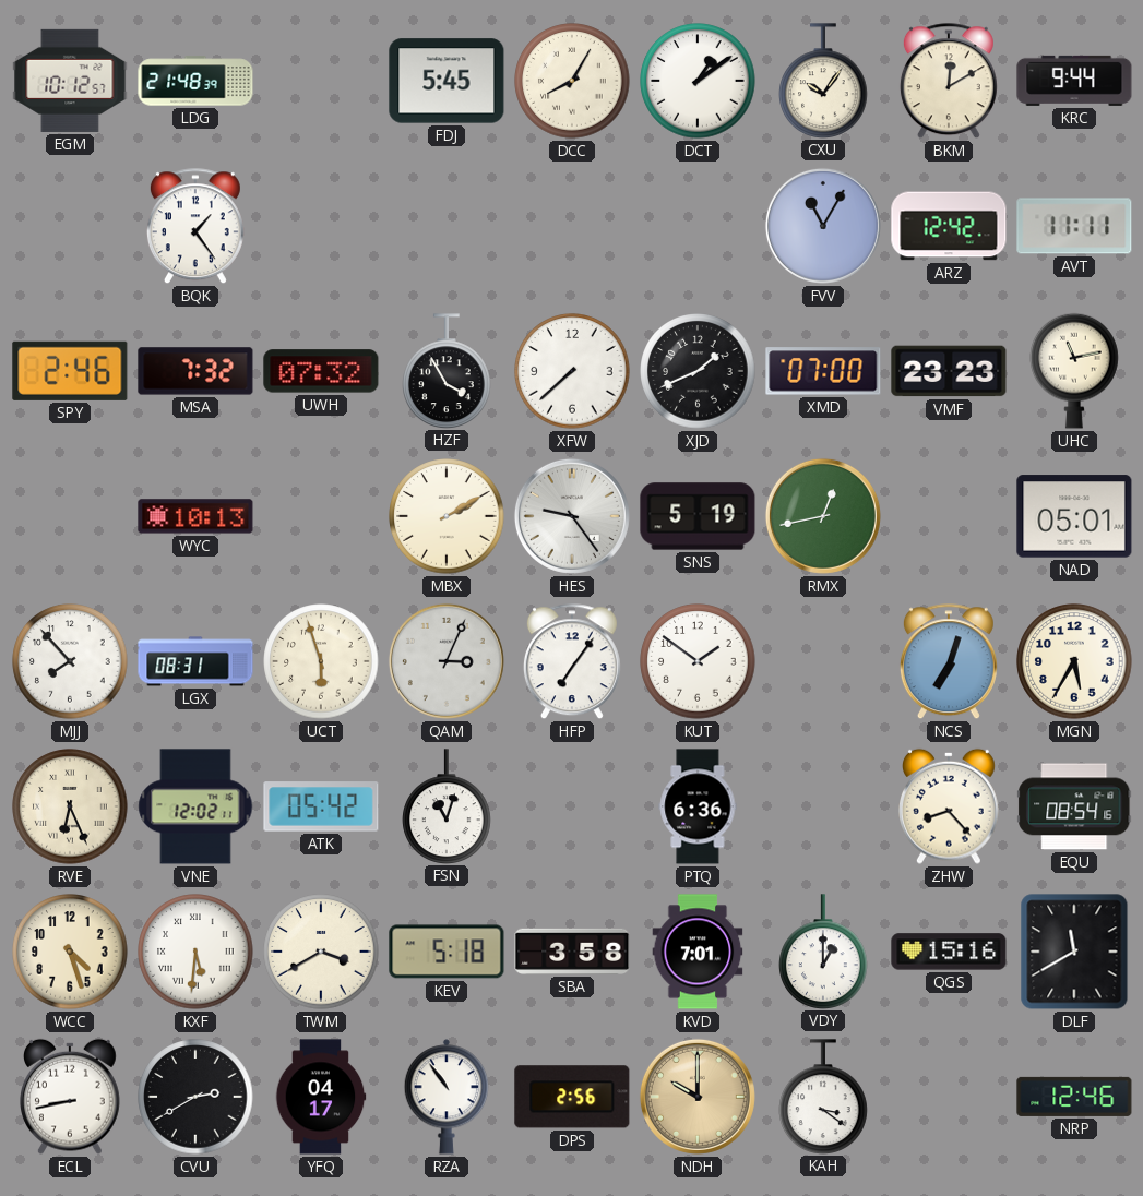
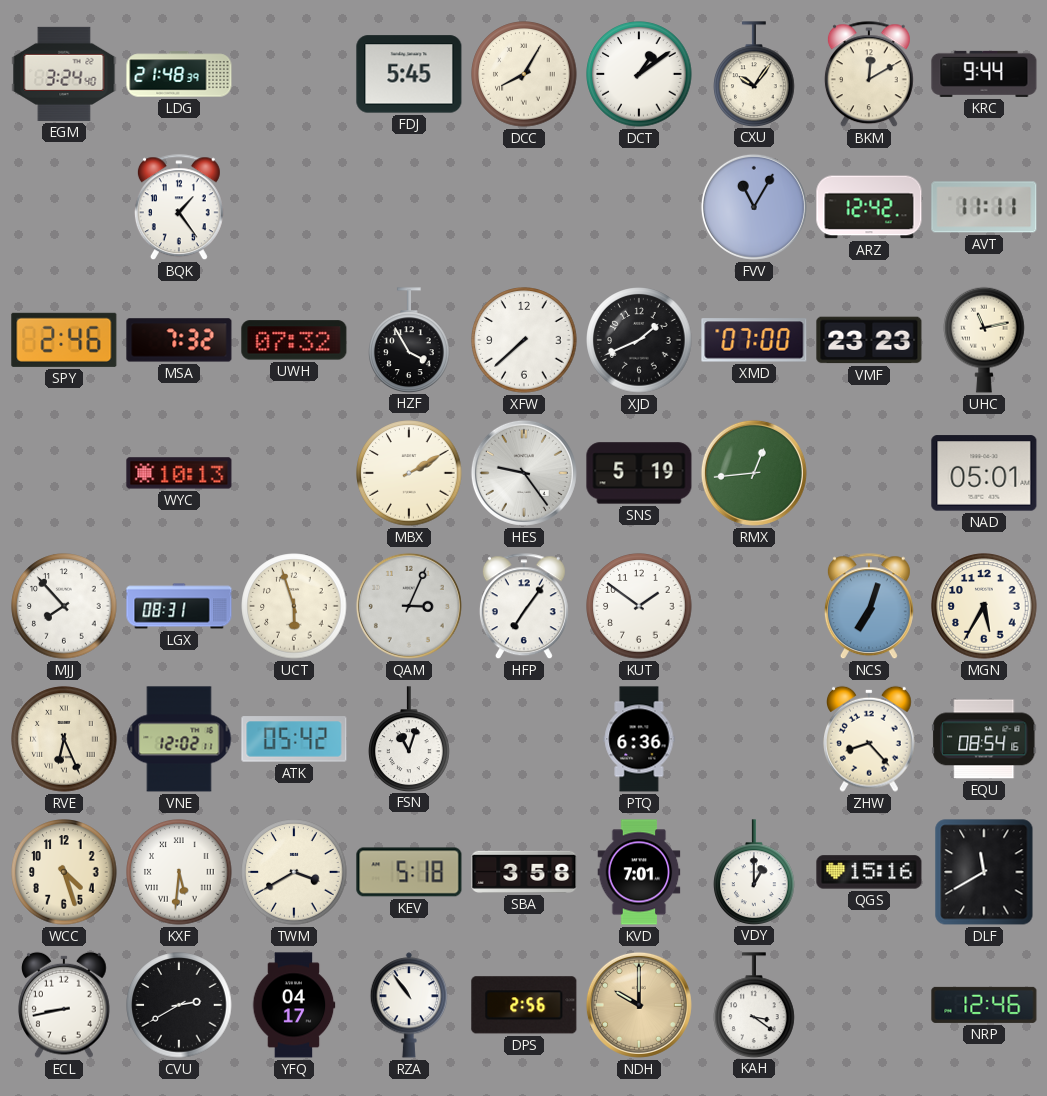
EGM: 10:12 -> 3:24
RMX: 12:43 -> 12:44
